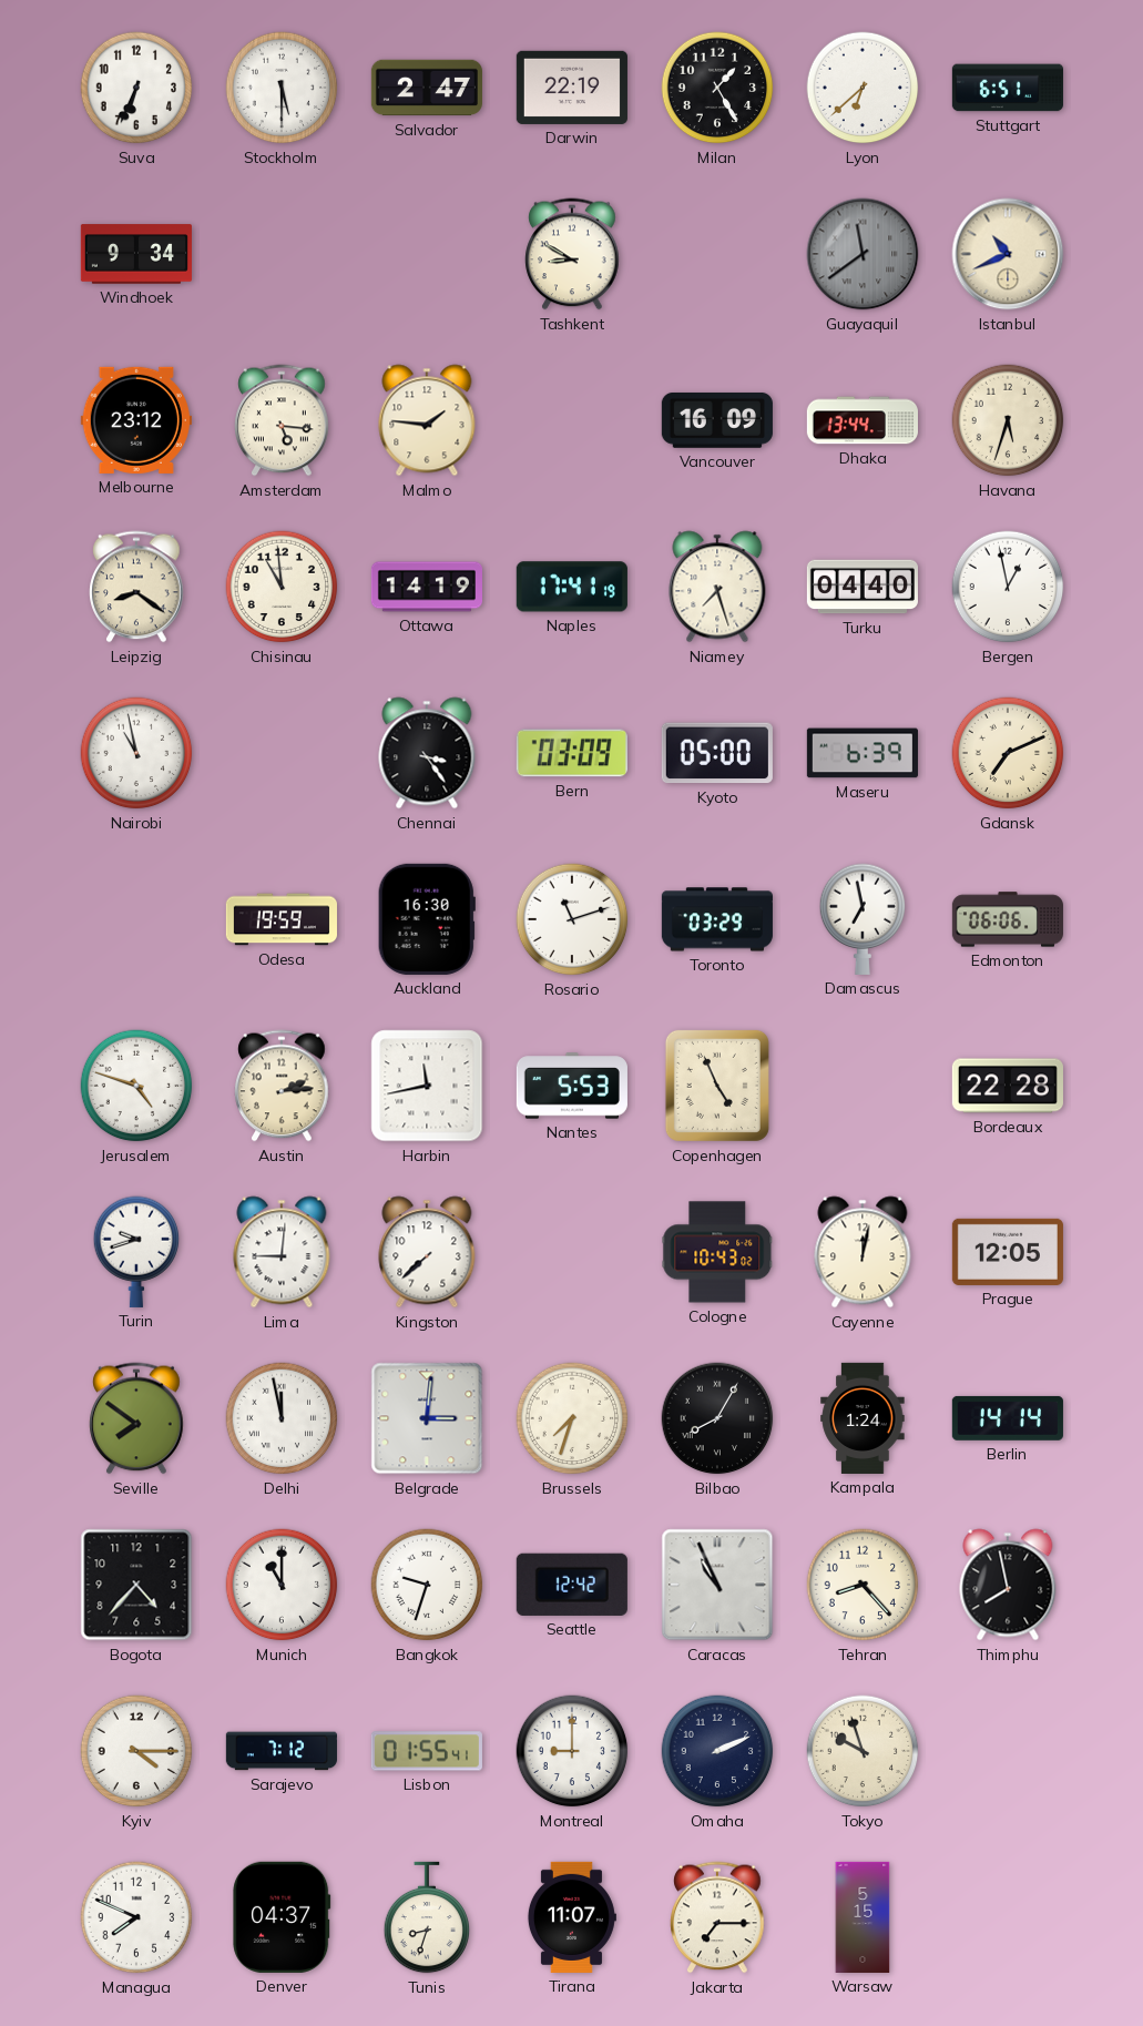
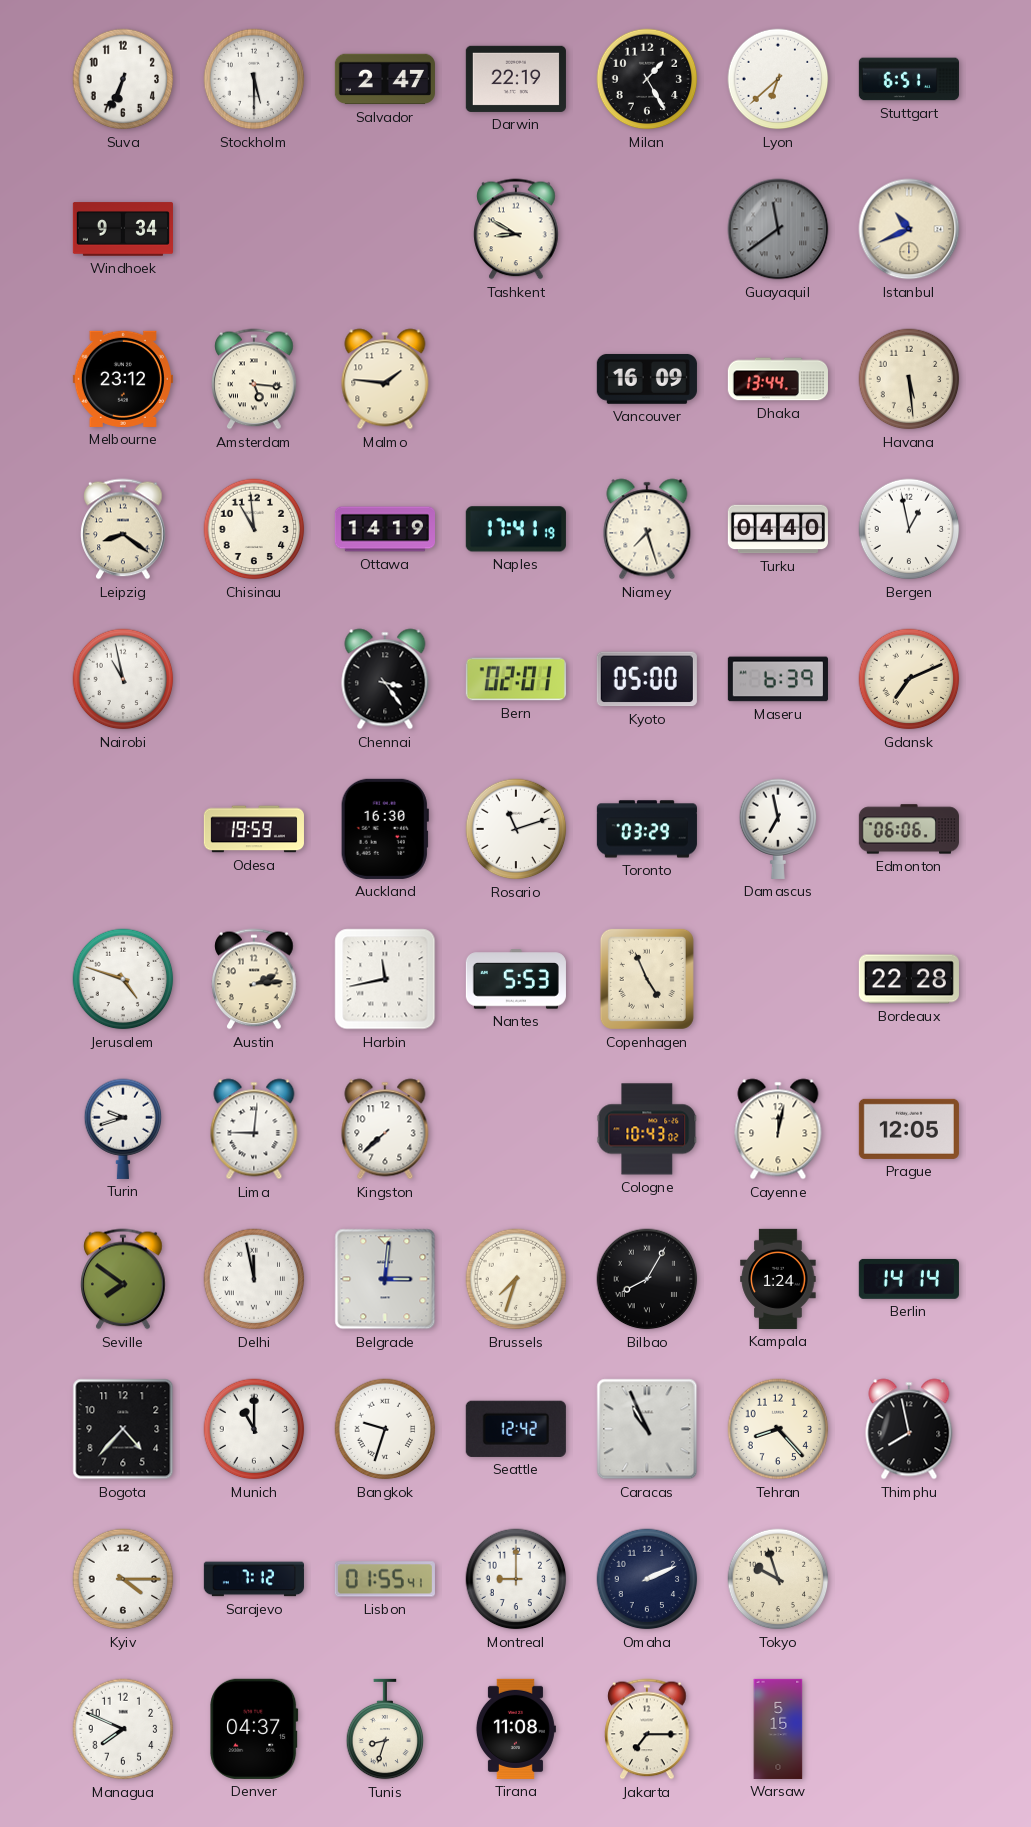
Havana: 5:33 -> 5:29
Bern: 03:09 -> 02:01
Tirana: 11:07 -> 11:08
